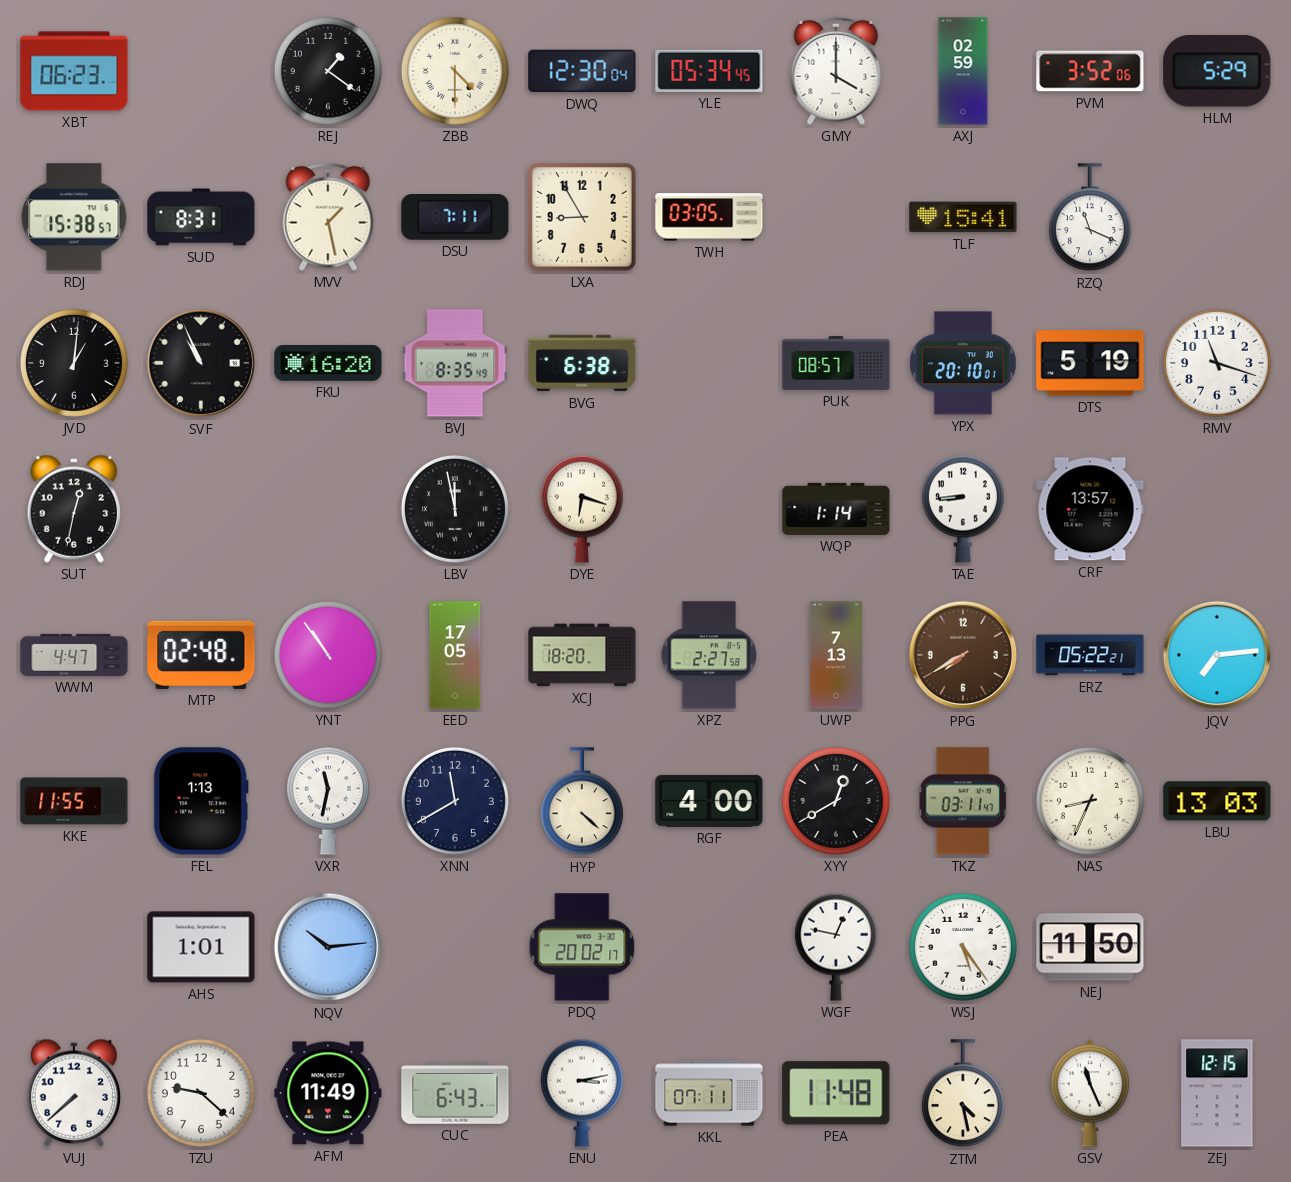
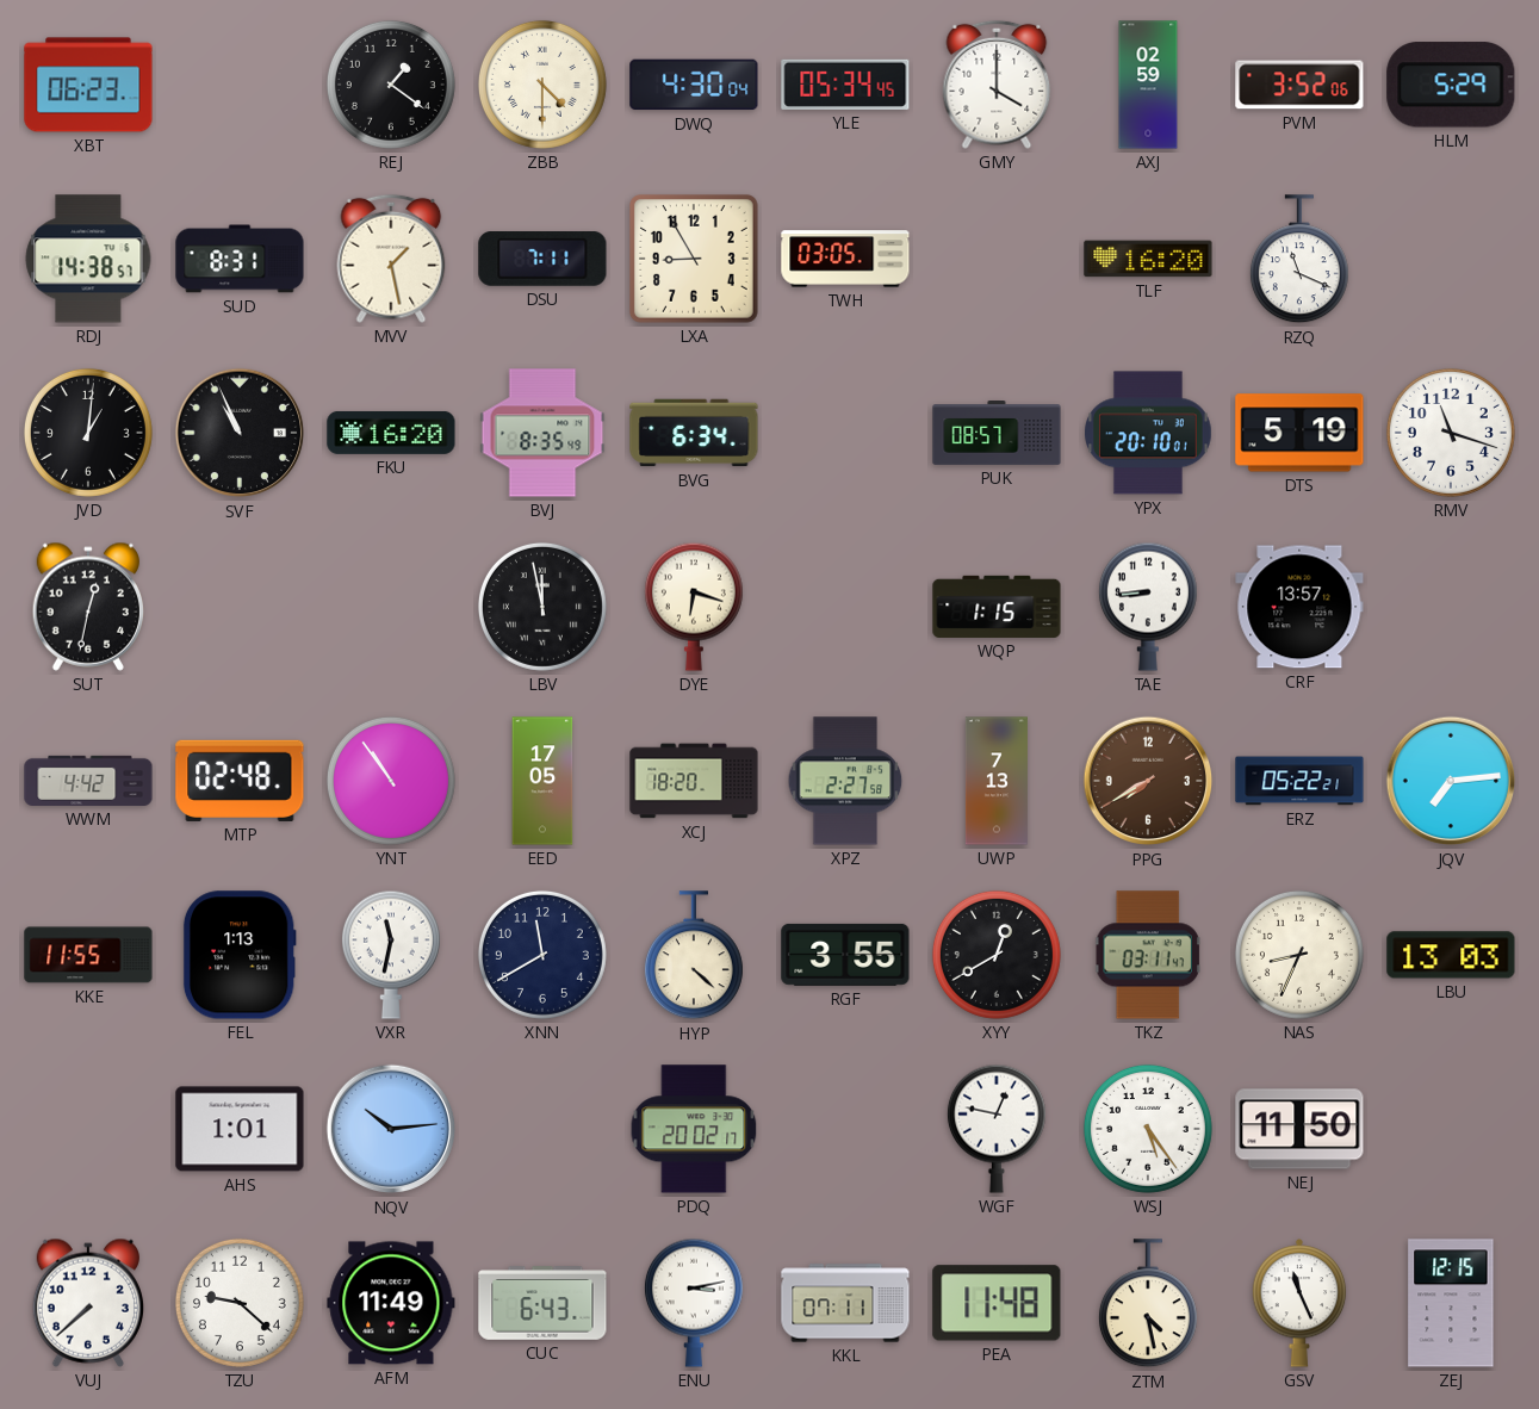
DWQ: 12:30 -> 4:30
RDJ: 15:38 -> 14:38
TLF: 15:41 -> 16:20
BVG: 6:38 -> 6:34
WQP: 1:14 -> 1:15
WWM: 4:47 -> 4:42
RGF: 4:00 -> 3:55
